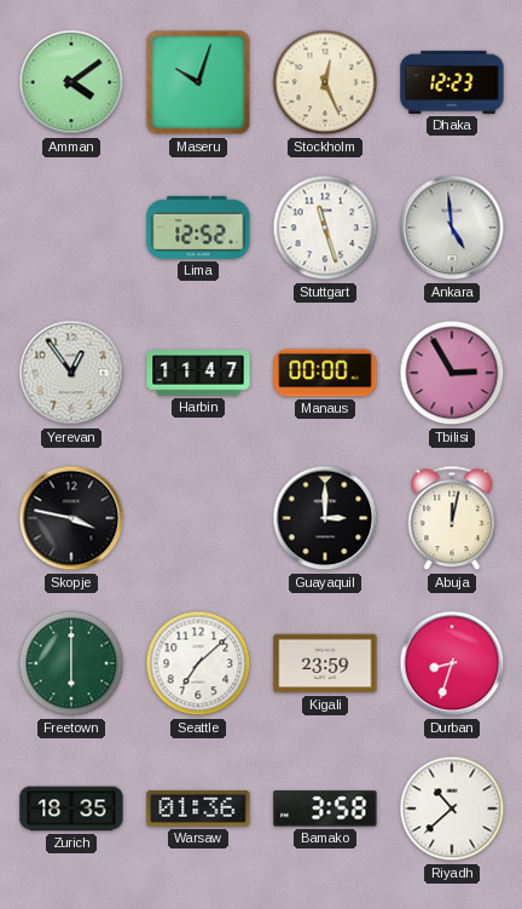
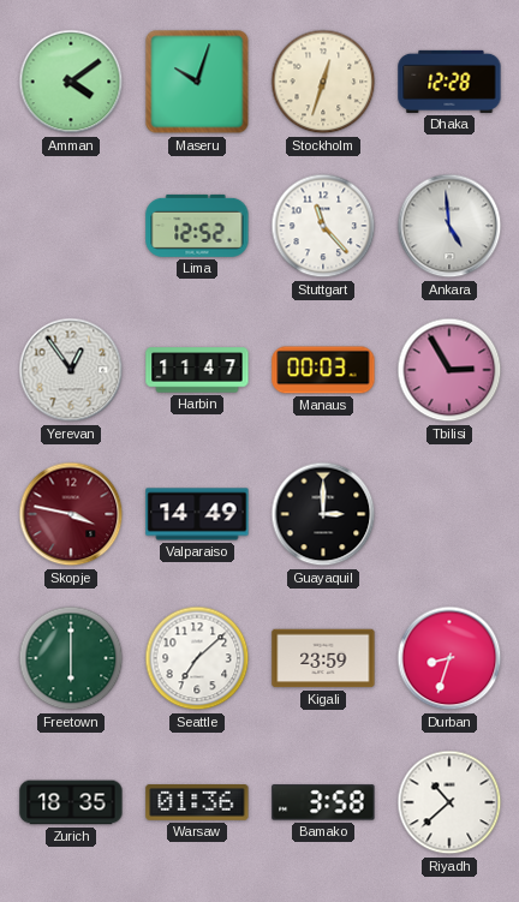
Stockholm: 12:26 -> 12:33
Dhaka: 12:23 -> 12:28
Stuttgart: 11:27 -> 11:23
Manaus: 00:00 -> 00:03
Skopje dial: black -> burgundy
Valparaiso: none -> 14:49
Abuja: 12:02 -> none
